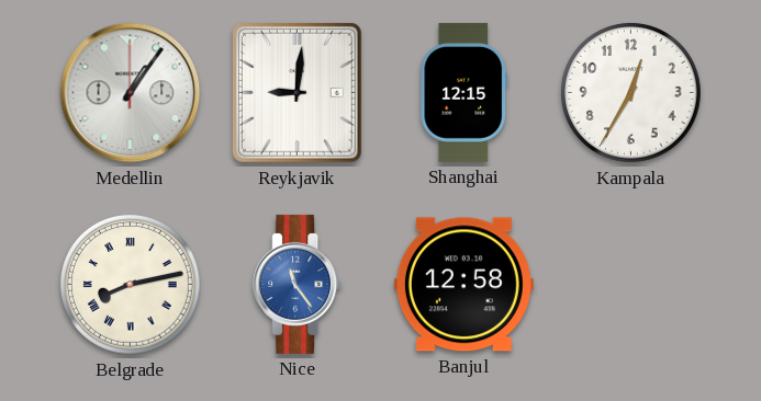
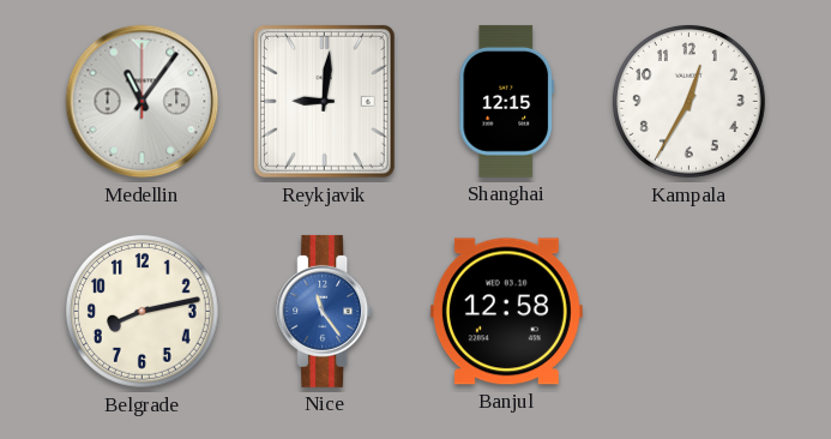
Medellin: 1:06 -> 11:06
Belgrade numerals: Roman -> Arabic
